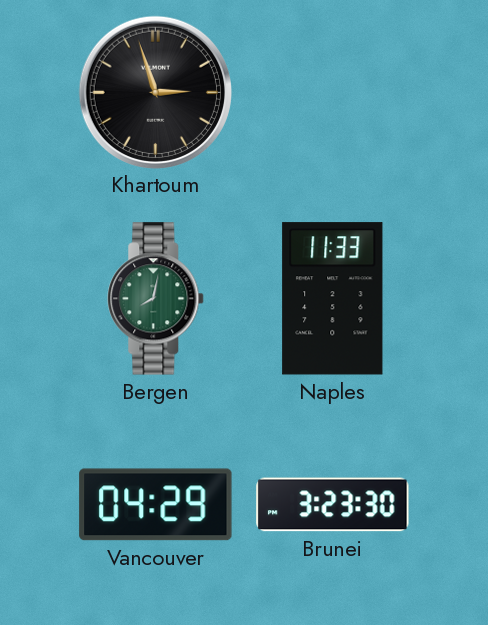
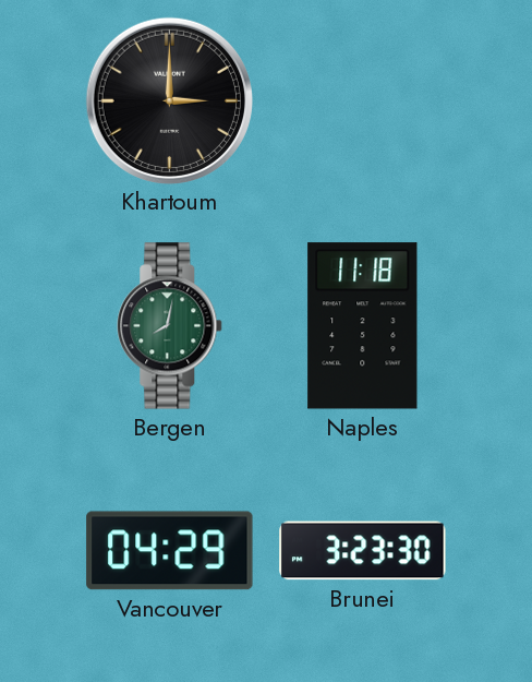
Khartoum: 2:57 -> 3:00
Naples: 11:33 -> 11:18
